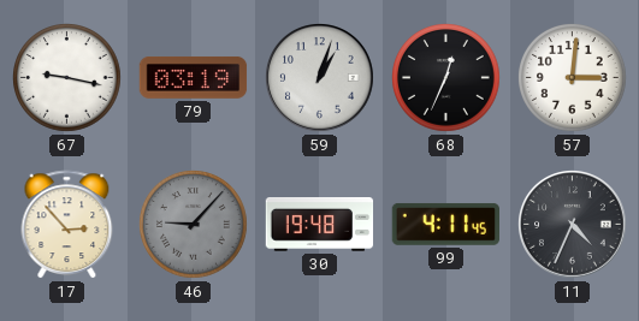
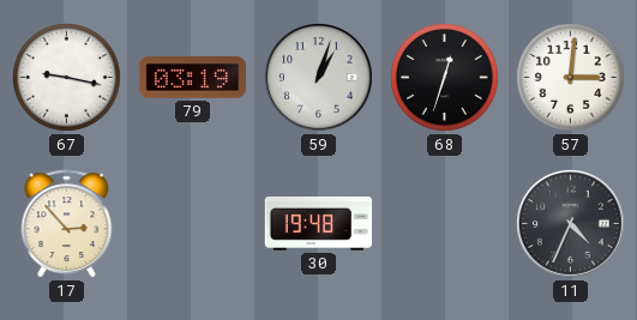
68: 12:34 -> 12:33
46: 9:07 -> none
99: 4:11 -> none
